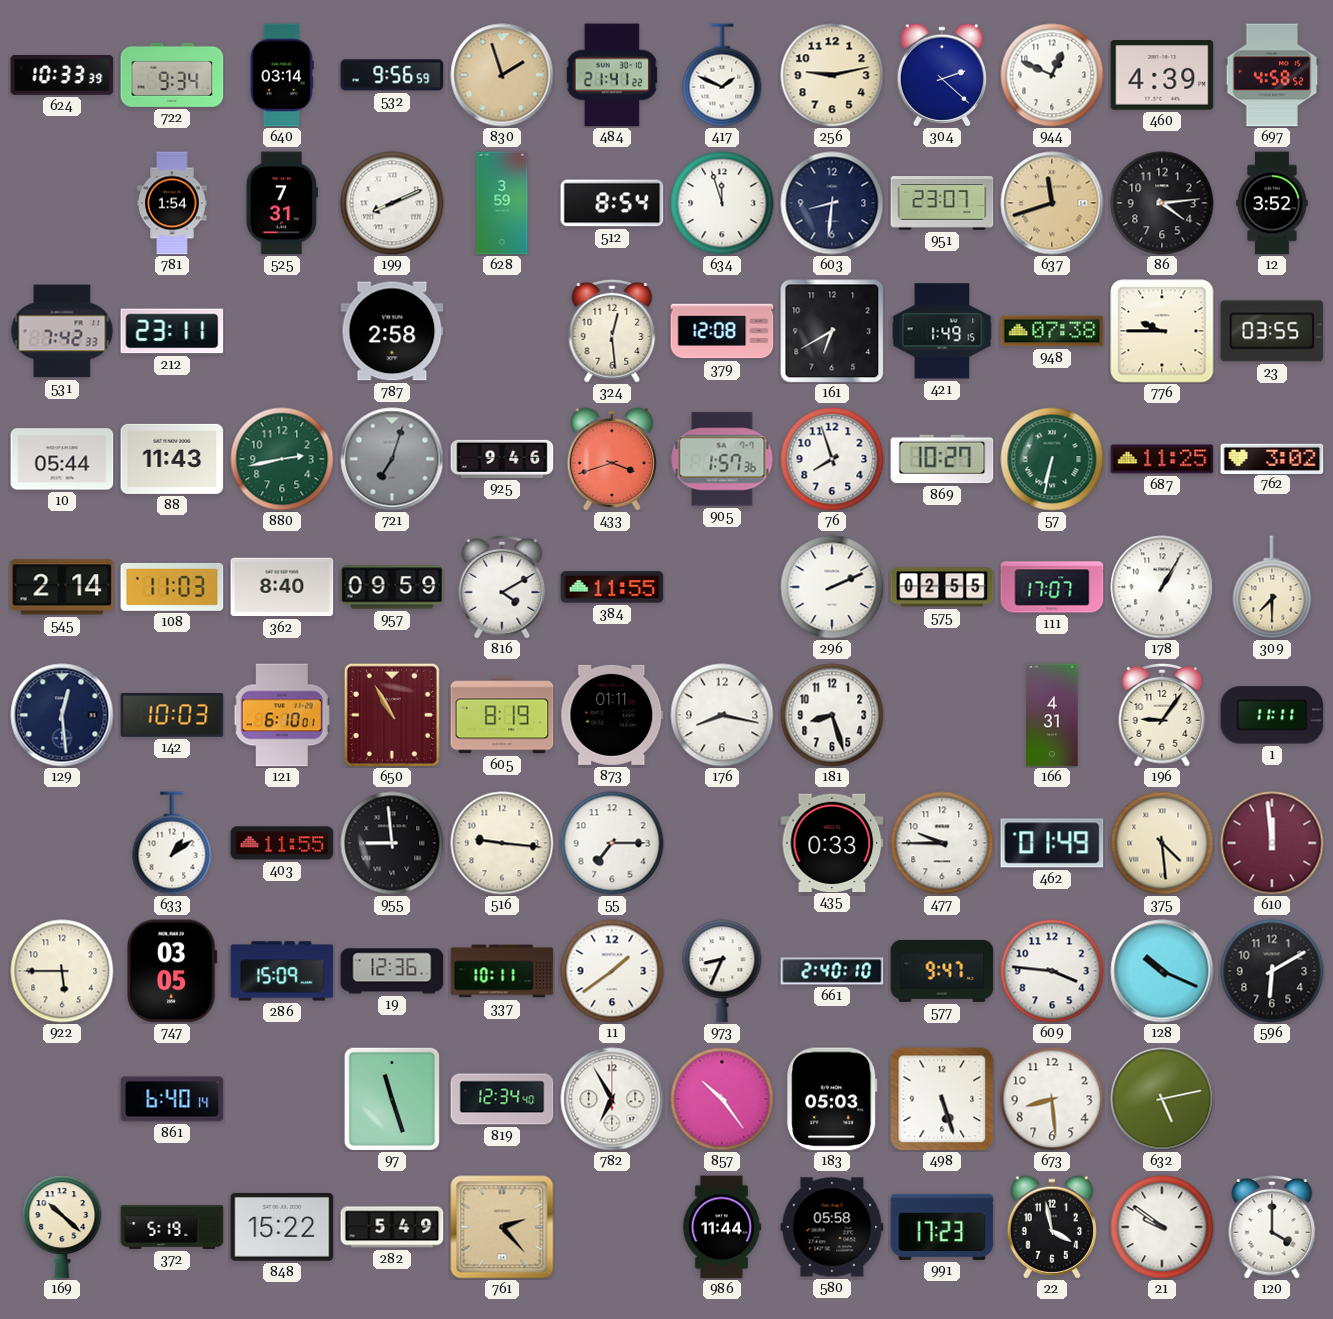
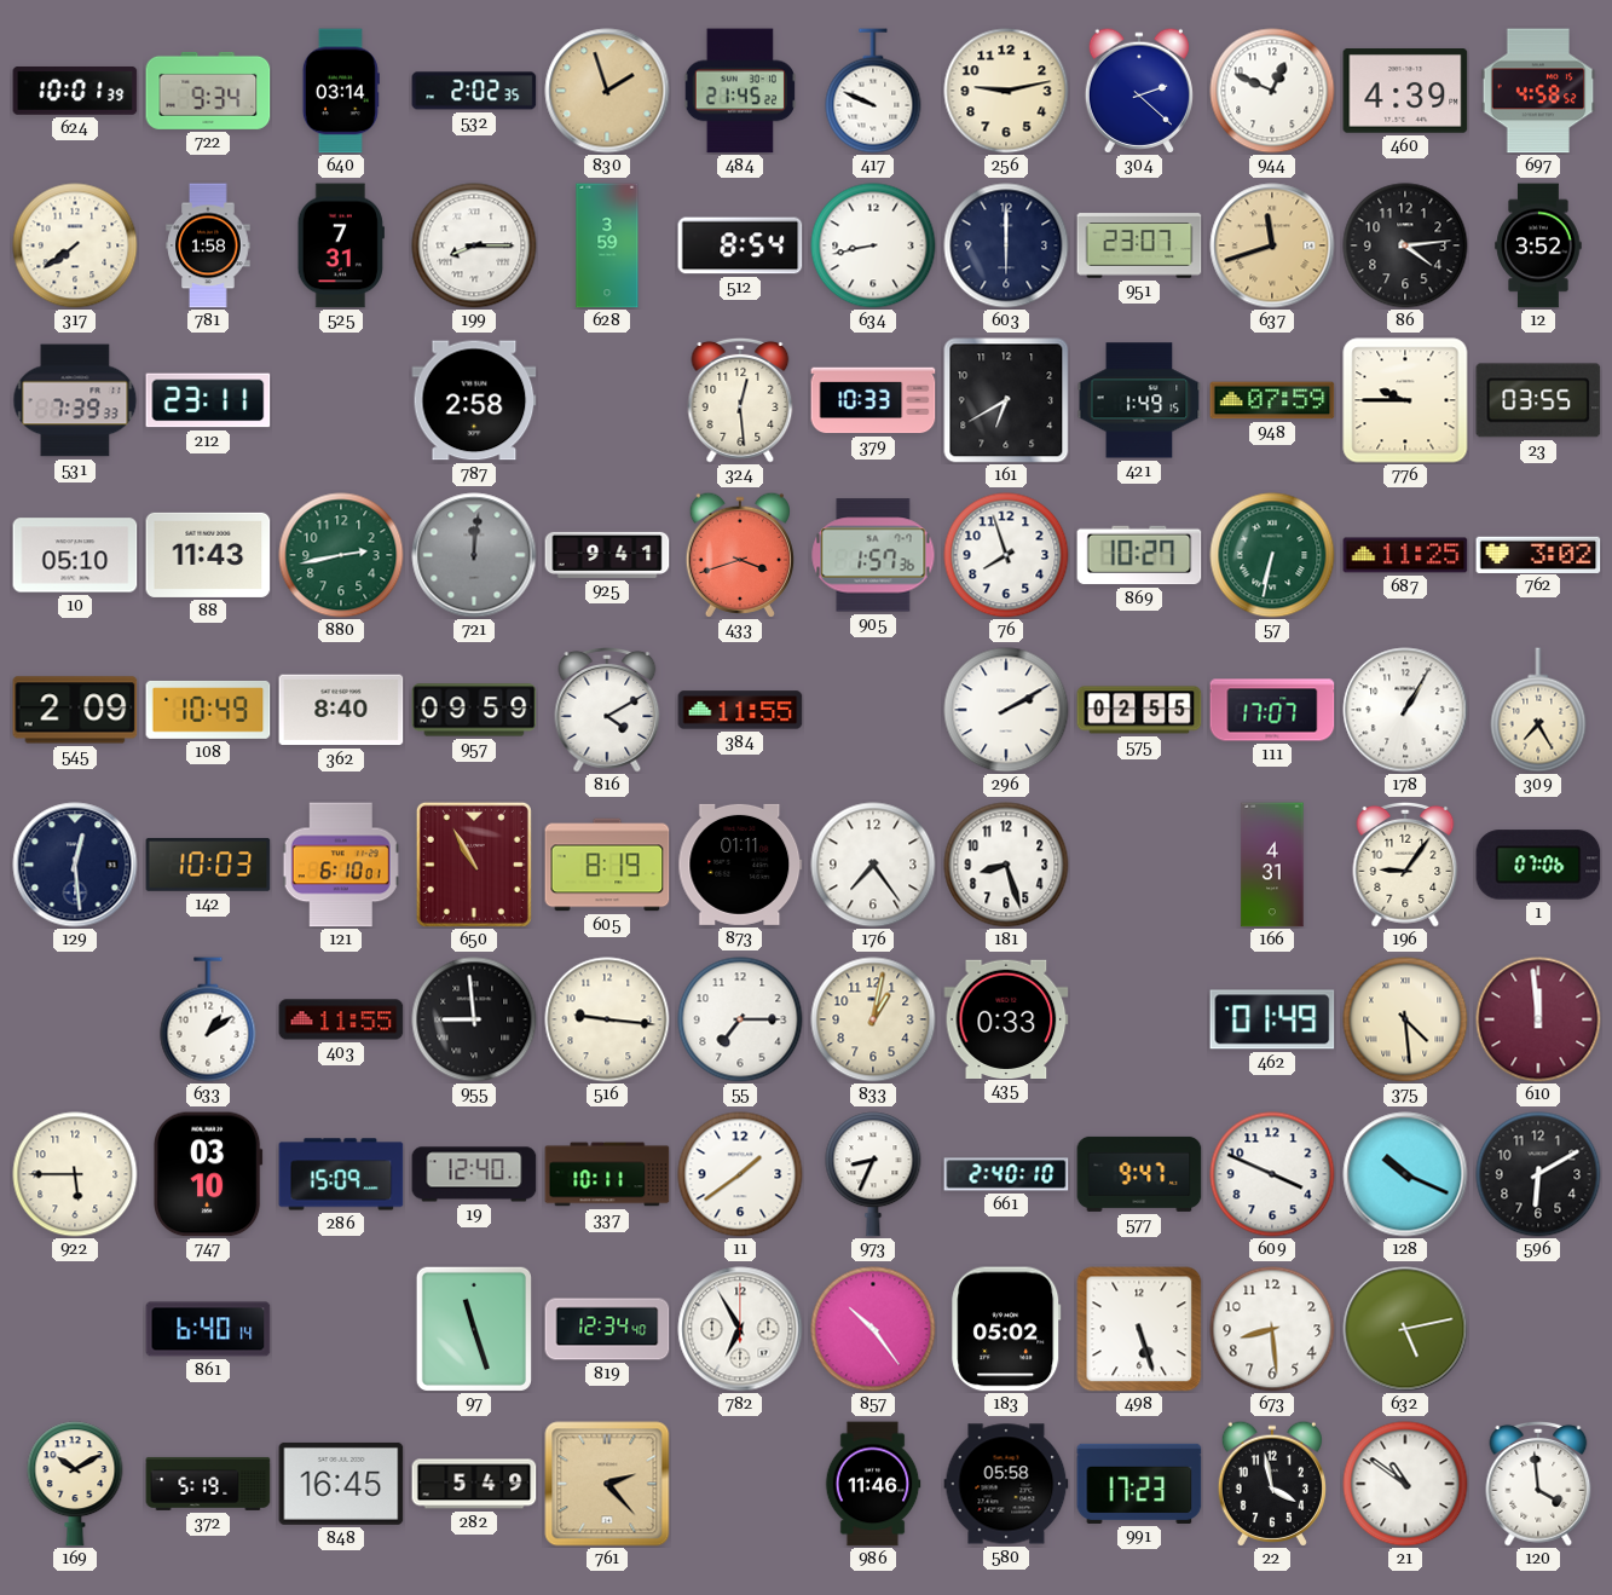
624: 10:33 -> 10:01
532: 9:56 -> 2:02
484: 21:41 -> 21:45
417: 1:49 -> 9:49
317: none -> 7:39
781: 1:54 -> 1:58
199: 8:11 -> 8:15
634: 11:57 -> 8:43
603: 8:31 -> 6:00
531: 7:42 -> 7:39
379: 12:08 -> 10:33
948: 07:38 -> 07:59
10: 05:44 -> 05:10
721: 7:03 -> 12:01
925: 9:46 -> 9:41
545: 2:14 -> 2:09
108: 11:03 -> 10:49
296: 2:11 -> 2:10
309: 7:30 -> 7:25
176: 8:17 -> 7:24
1: 11:11 -> 07:06
833: none -> 1:02
477: 9:45 -> none
747: 03:05 -> 03:10
19: 12:36 -> 12:40
609: 3:46 -> 3:49
183: 05:03 -> 05:02
169: 10:22 -> 10:10
848: 15:22 -> 16:45
986: 11:44 -> 11:46
21: 9:51 -> 10:51
120: 4:00 -> 3:59
